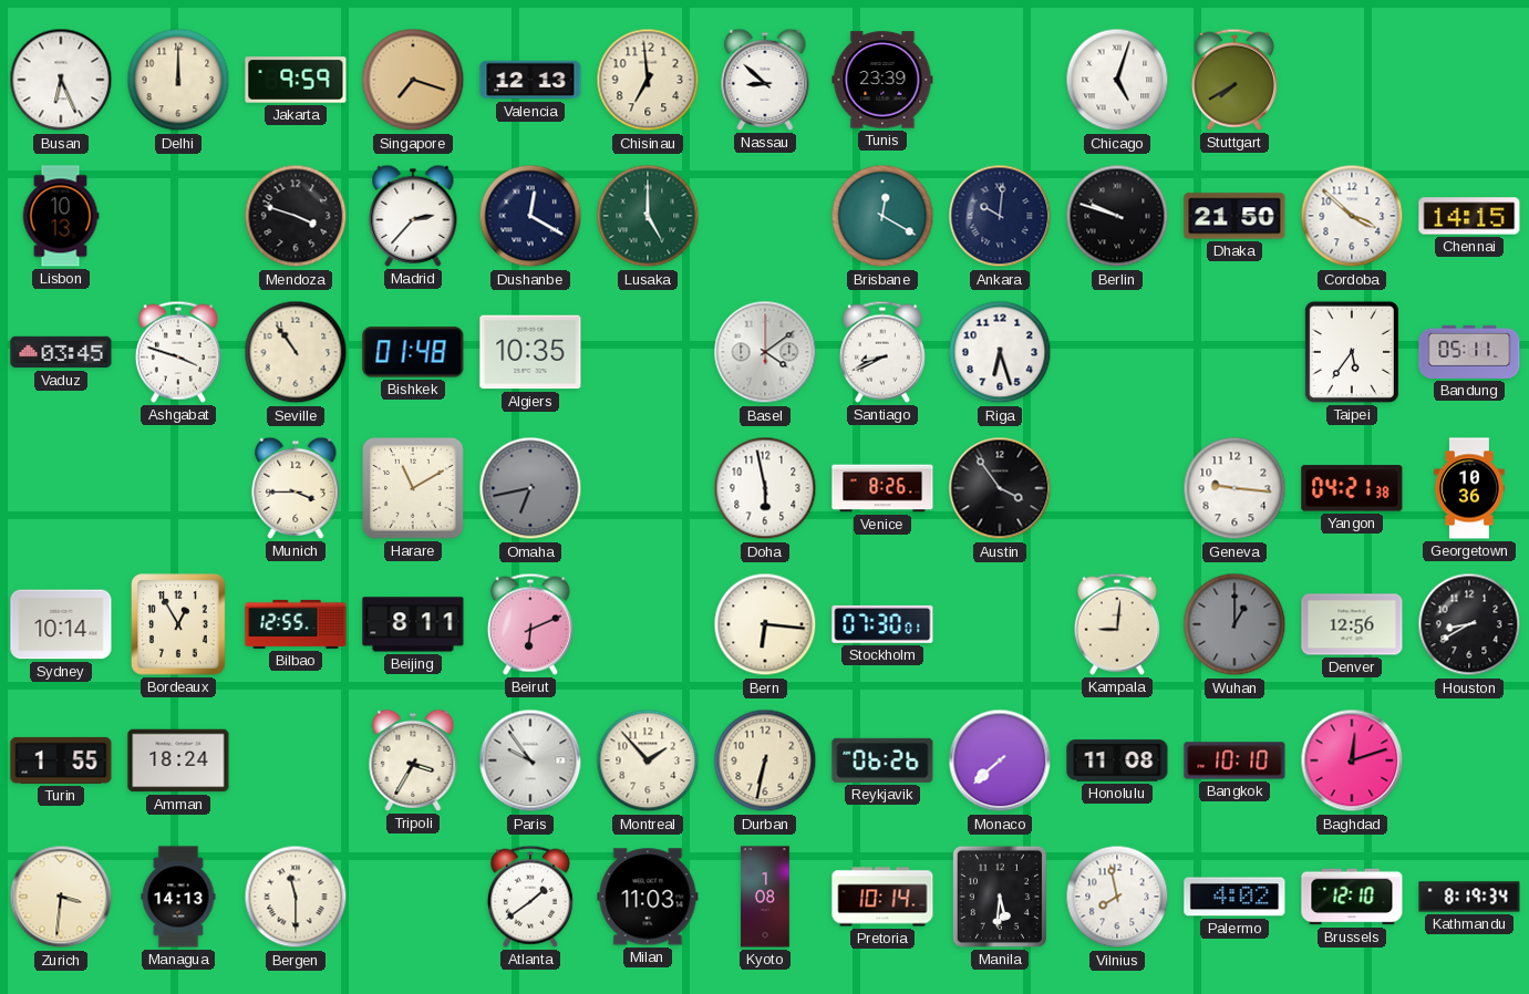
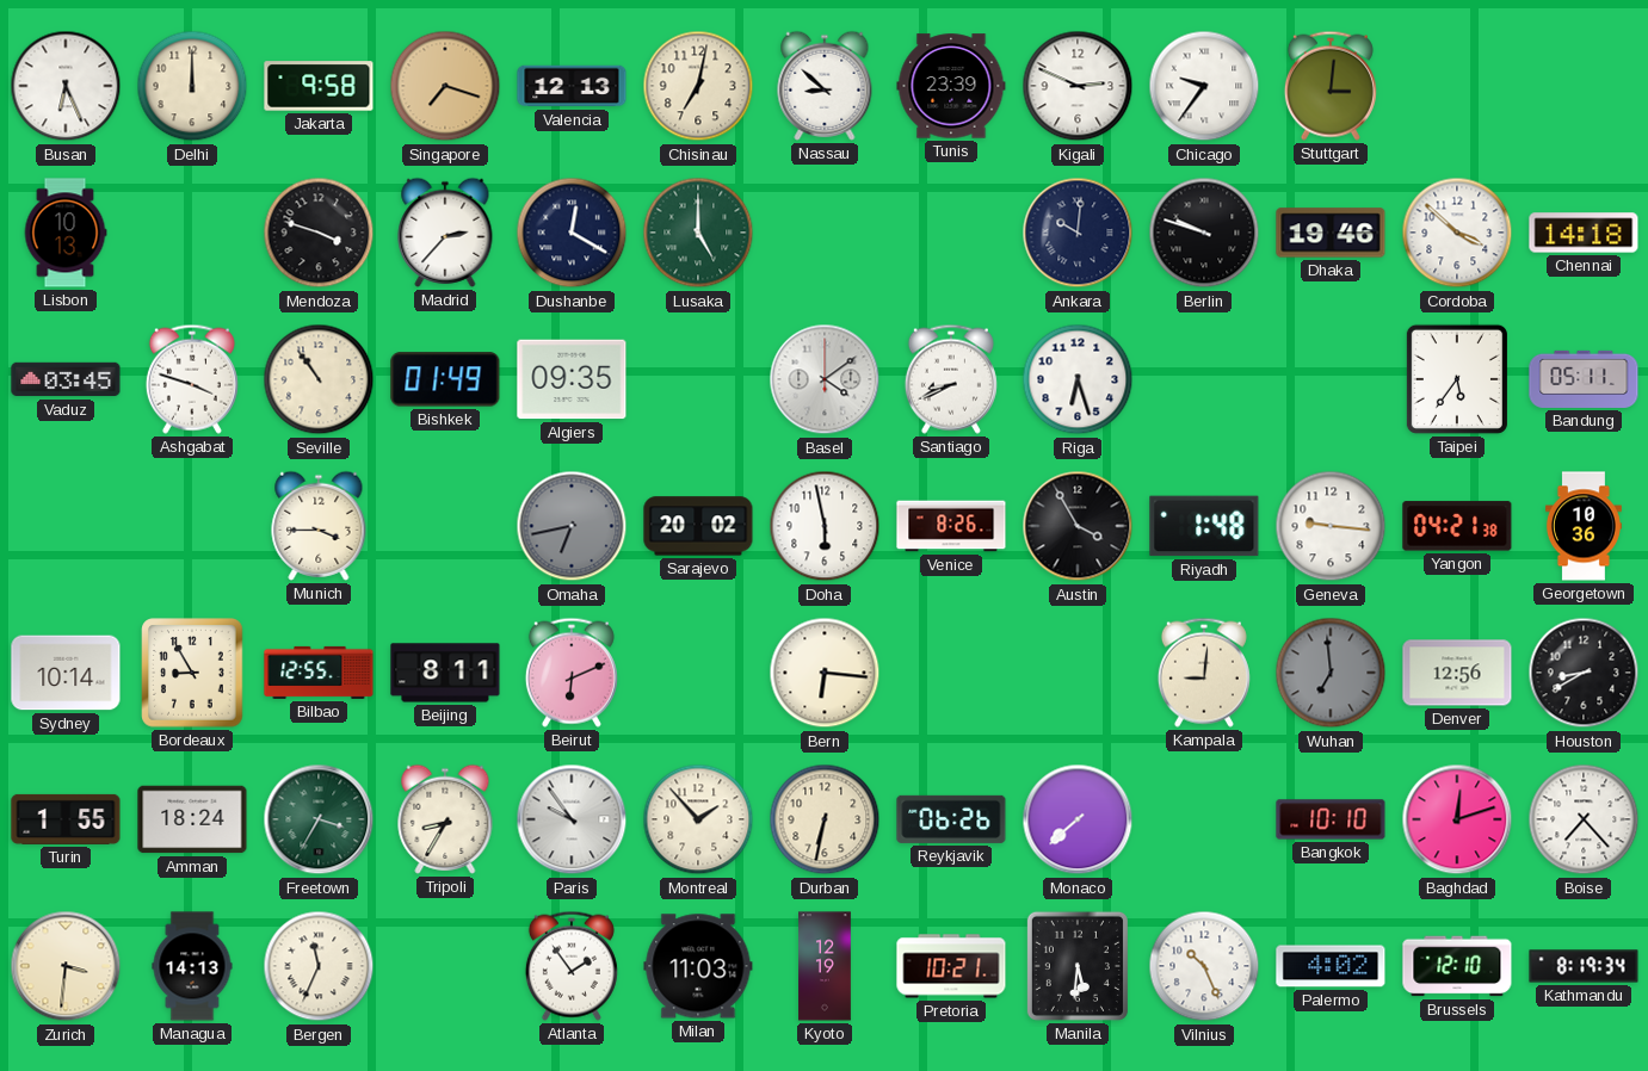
Jakarta: 9:59 -> 9:58
Chisinau: 6:59 -> 7:02
Kigali: none -> 2:49
Chicago: 5:03 -> 9:36
Stuttgart: 7:40 -> 3:01
Brisbane: 12:20 -> none
Dhaka: 21:50 -> 19:46
Chennai: 14:15 -> 14:18
Bishkek: 01:48 -> 01:49
Algiers: 10:35 -> 09:35
Harare: 11:10 -> none
Sarajevo: none -> 20:02
Austin: 3:54 -> 3:55
Riyadh: none -> 1:48
Bordeaux: 12:55 -> 8:55
Stockholm: 07:30 -> none
Wuhan: 1:00 -> 6:59
Freetown: none -> 3:35
Tripoli: 3:35 -> 8:35
Honolulu: 11:08 -> none
Boise: none -> 7:23
Bergen: 11:30 -> 11:34
Atlanta: 1:39 -> 1:54
Kyoto: 1:08 -> 12:19
Pretoria: 10:14 -> 10:21
Vilnius: 7:58 -> 10:26
